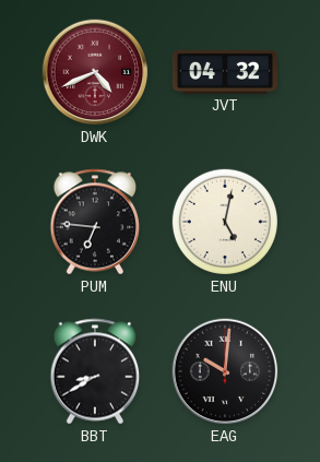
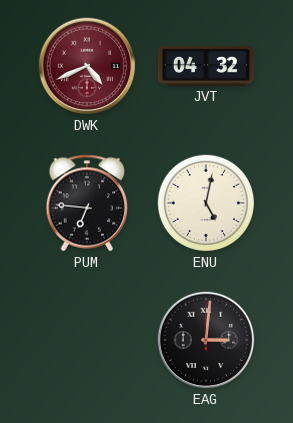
BBT: 8:40 -> none
EAG: 10:01 -> 3:01
